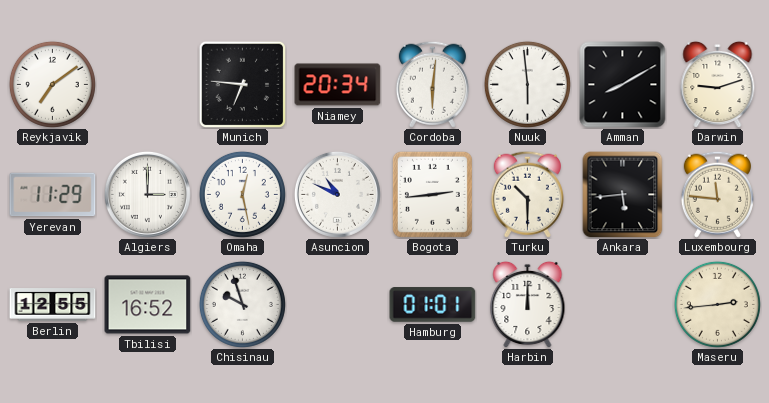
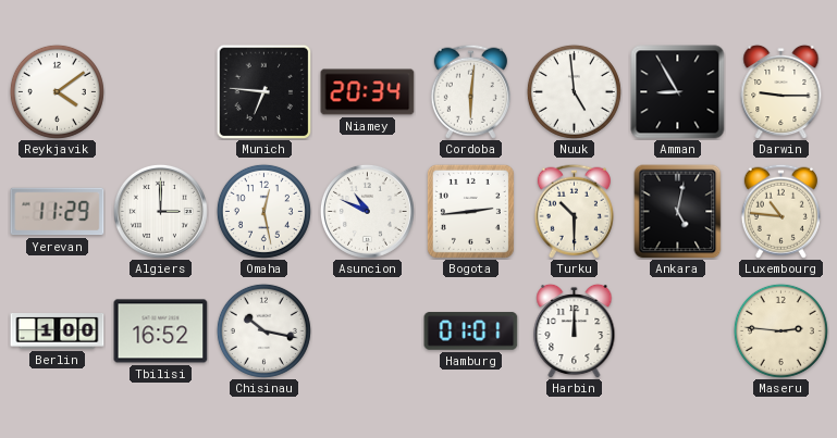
Reykjavik: 7:09 -> 4:09
Nuuk: 5:59 -> 4:59
Amman: 8:10 -> 8:55
Darwin: 9:12 -> 9:15
Ankara: 5:44 -> 5:02
Luxembourg: 11:46 -> 10:46
Berlin: 12:55 -> 1:00
Chisinau: 9:57 -> 10:17
Maseru: 2:44 -> 2:46
